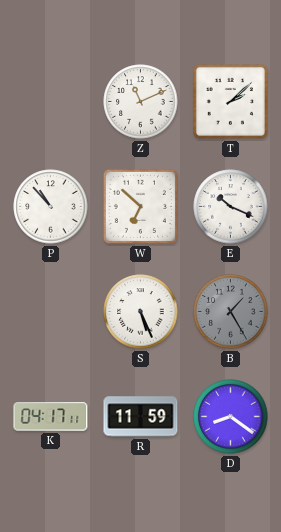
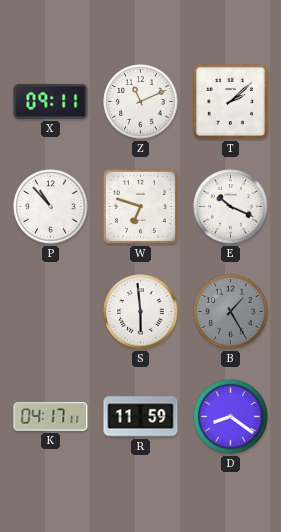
X: none -> 09:11
W: 6:52 -> 6:48
S: 5:26 -> 5:59
